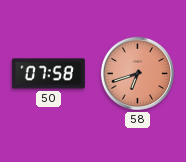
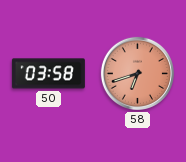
50: 07:58 -> 03:58
